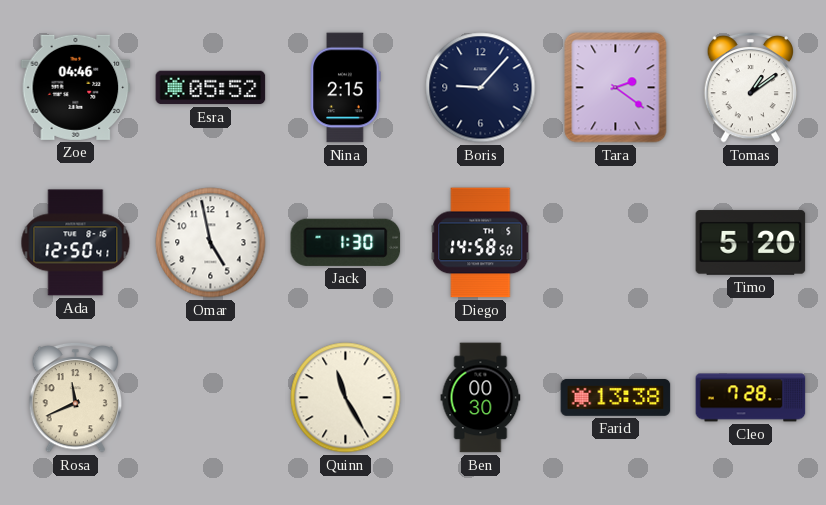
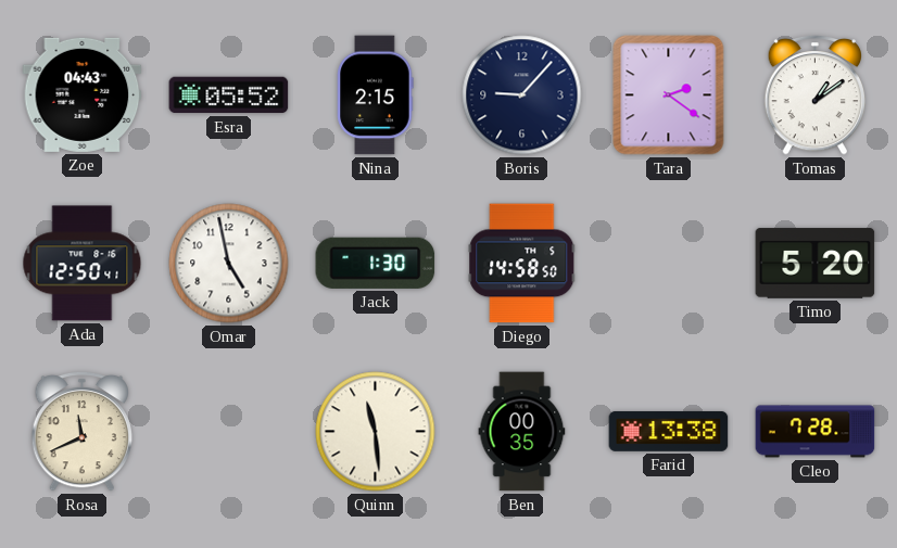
Zoe: 04:46 -> 04:43
Quinn: 11:25 -> 11:29
Ben: 00:30 -> 00:35
